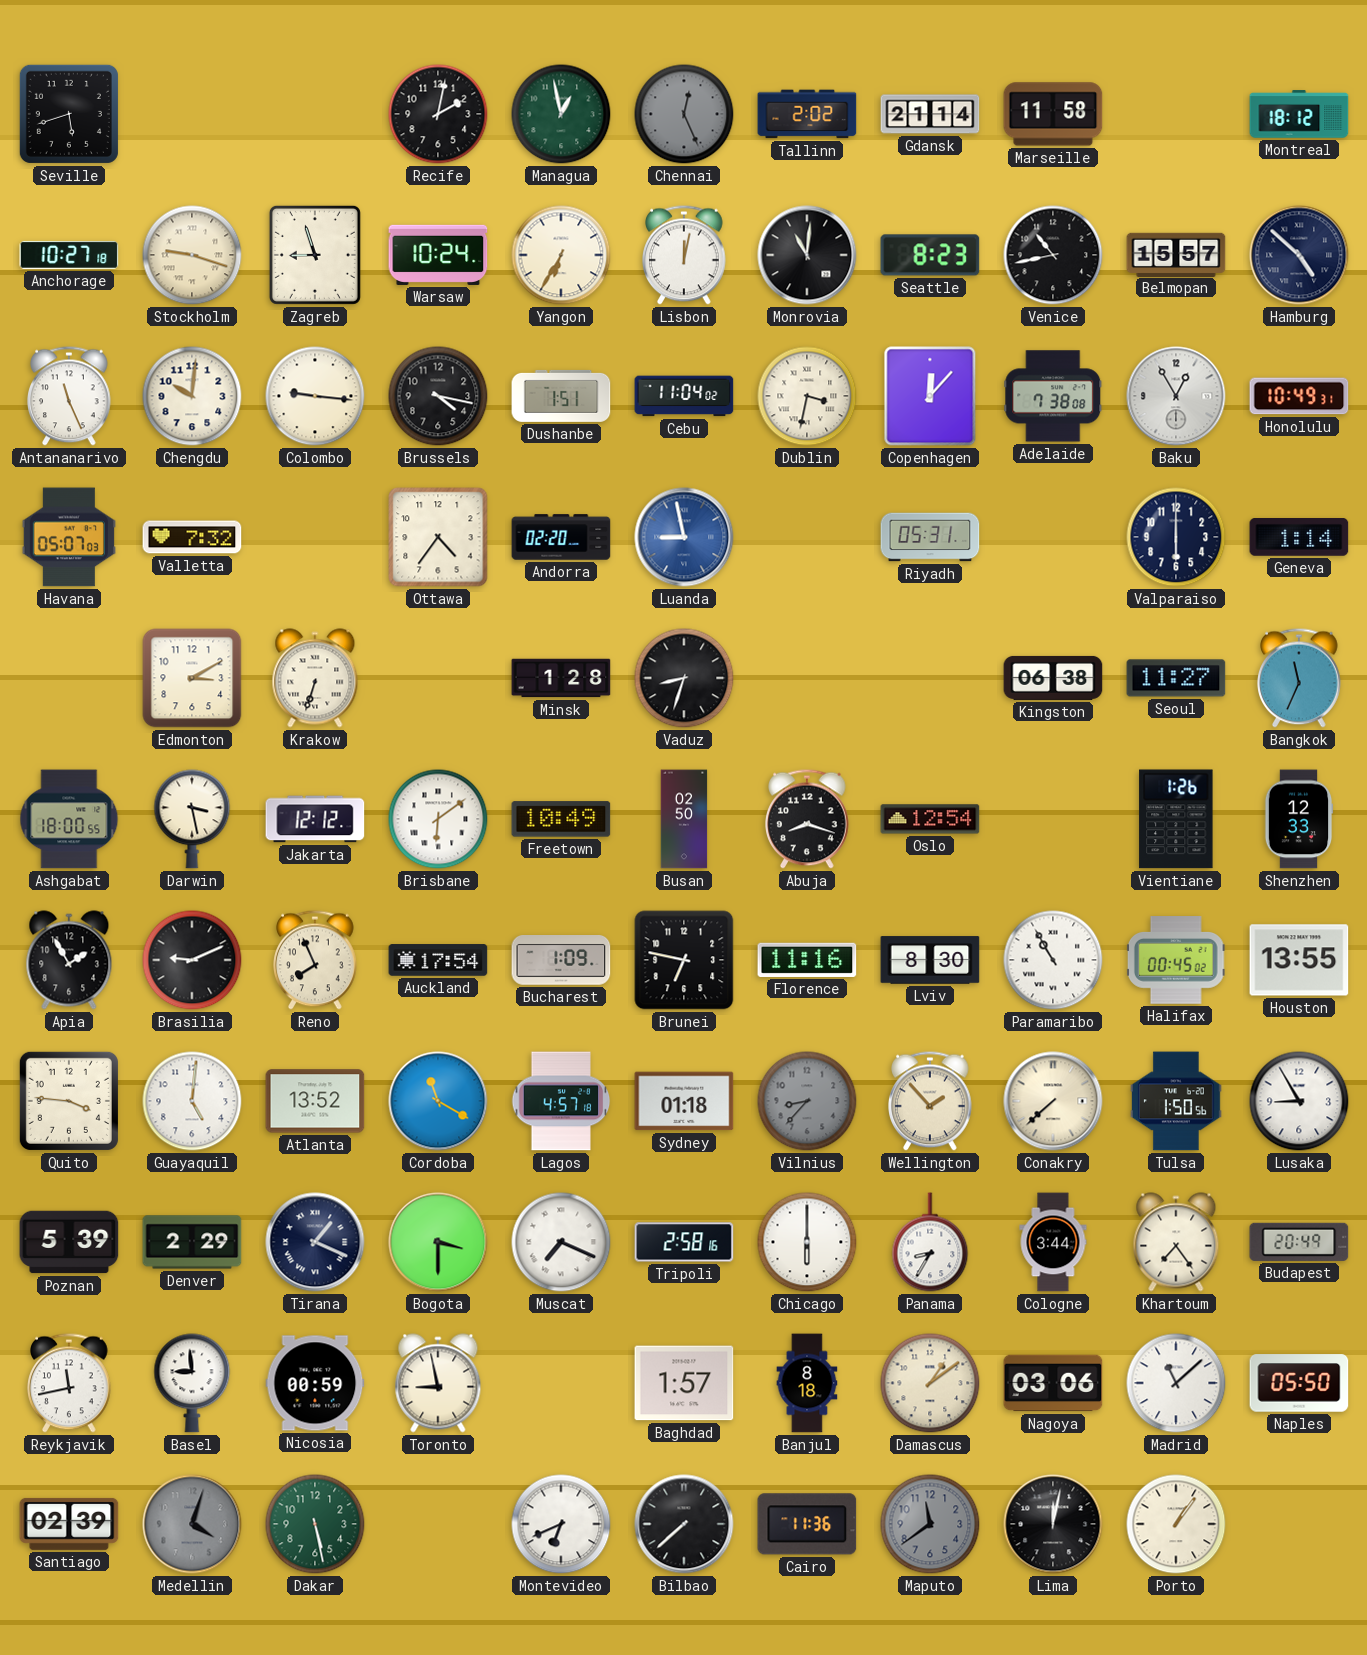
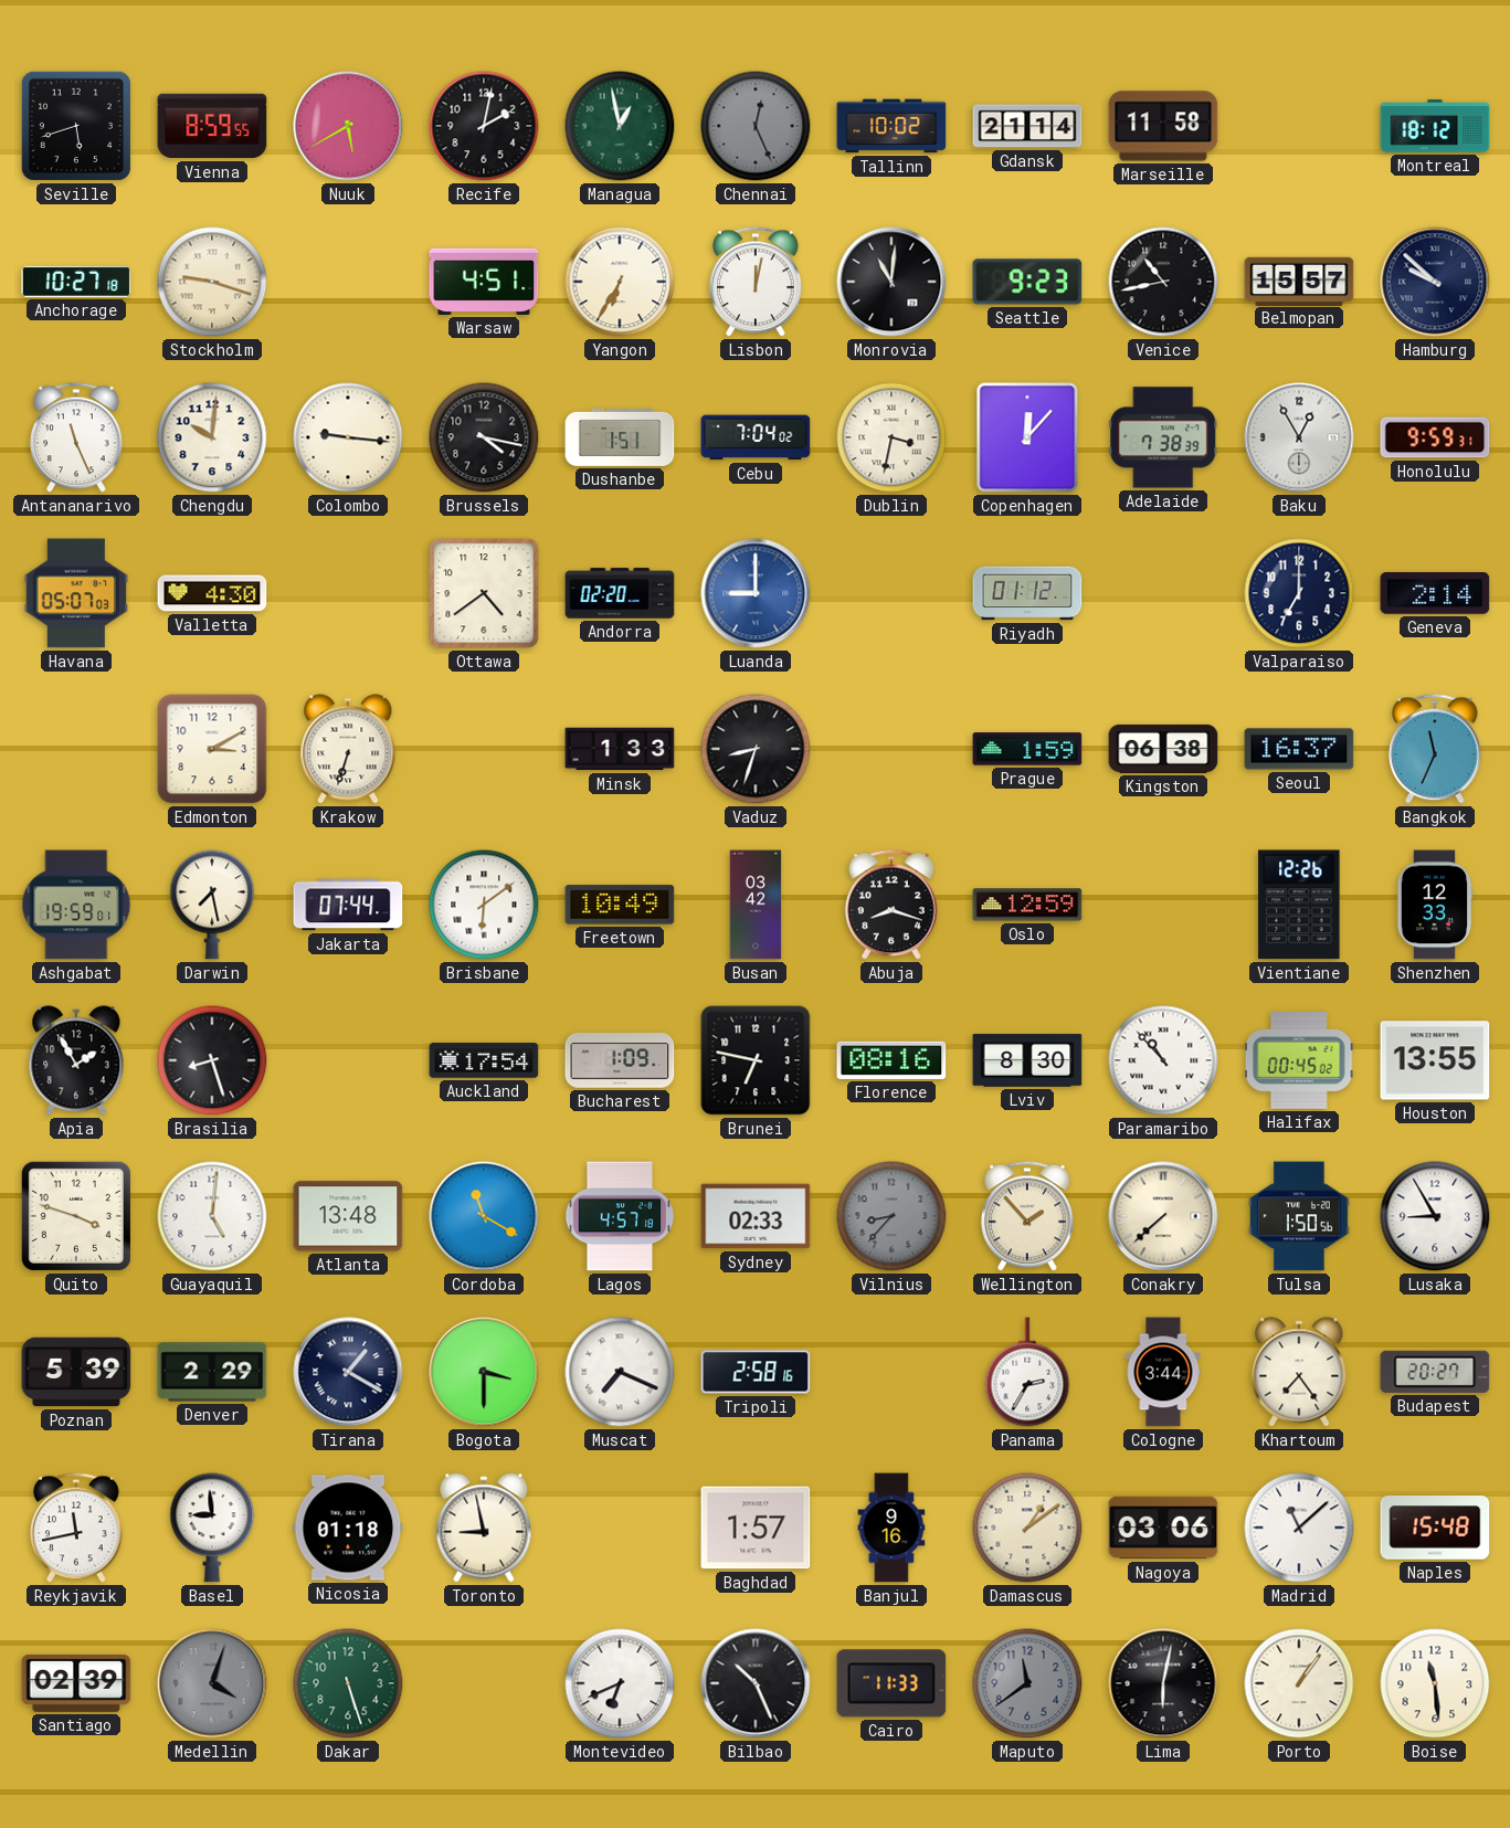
Vienna: none -> 8:59
Nuuk: none -> 5:40
Tallinn: 2:02 -> 10:02
Zagreb: 8:57 -> none
Warsaw: 10:24 -> 4:51
Seattle: 8:23 -> 9:23
Hamburg: 4:52 -> 9:52
Cebu: 11:04 -> 7:04
Adelaide: 7:38:08 -> 7:38:39
Honolulu: 10:49 -> 9:59
Valletta: 7:32 -> 4:30
Ottawa: 4:36 -> 4:39
Luanda: 8:58 -> 9:00
Riyadh: 05:31 -> 01:12
Valparaiso: 6:00 -> 7:00
Geneva: 1:14 -> 2:14
Minsk: 1:28 -> 1:33
Prague: none -> 1:59
Seoul: 11:27 -> 16:37
Ashgabat: 18:00 -> 19:59
Darwin: 3:28 -> 7:28
Jakarta: 12:12 -> 07:44
Busan: 02:50 -> 03:42
Oslo: 12:54 -> 12:59
Vientiane: 1:26 -> 12:26
Brasilia: 9:11 -> 8:27
Reno: 7:56 -> none
Florence: 11:16 -> 08:16
Paramaribo: 10:55 -> 10:53
Quito: 3:46 -> 3:48
Atlanta: 13:52 -> 13:48
Sydney: 01:18 -> 02:33
Tirana: 1:19 -> 1:20
Chicago: 6:00 -> none
Panama: 8:35 -> 2:35
Budapest: 20:49 -> 20:27
Nicosia: 00:59 -> 01:18
Banjul: 8:18 -> 9:16
Naples: 05:50 -> 15:48
Dakar: 5:28 -> 5:27
Bilbao: 7:38 -> 10:26
Cairo: 11:36 -> 11:33
Lima: 12:02 -> 6:02
Boise: none -> 11:29
